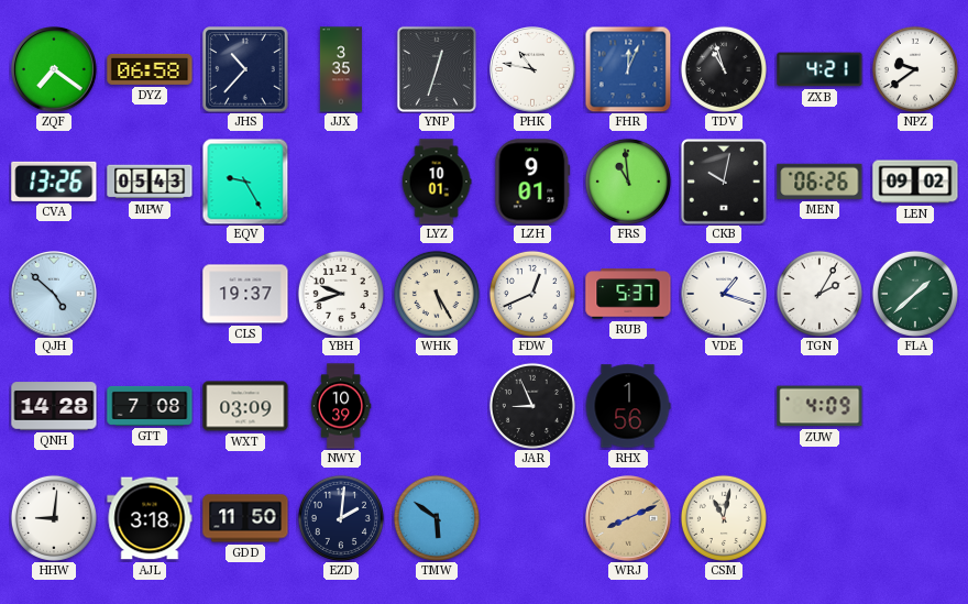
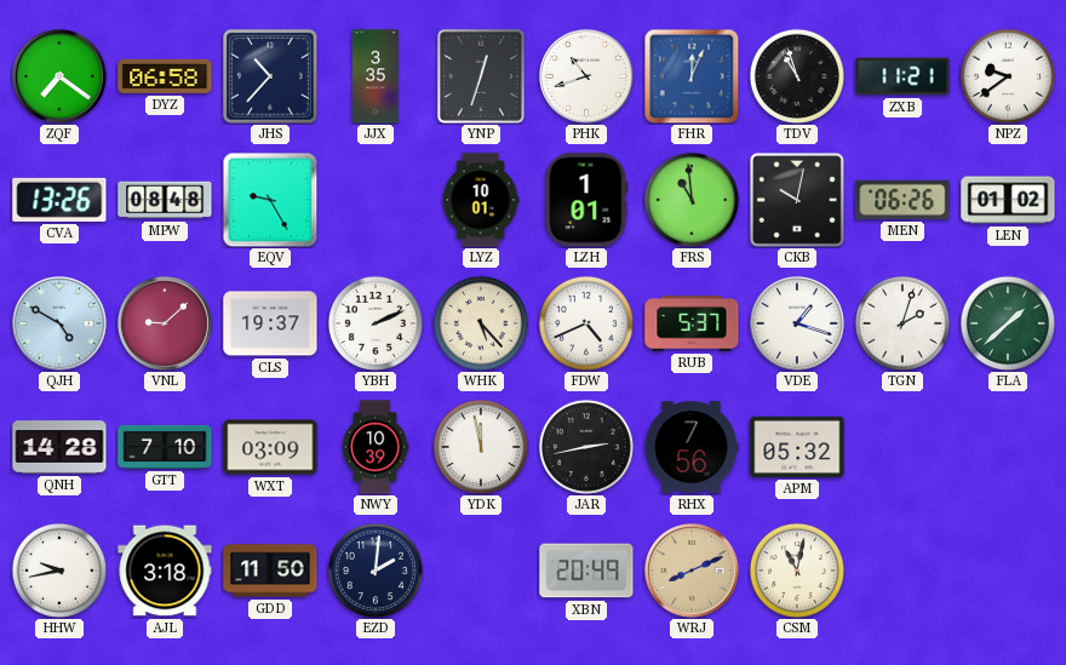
PHK: 10:47 -> 10:42
ZXB: 4:21 -> 11:21
MPW: 05:43 -> 08:48
LZH: 9:01 -> 1:01
LEN: 09:02 -> 01:02
QJH: 4:52 -> 4:50
VNL: none -> 9:08
YBH: 9:42 -> 2:11
WHK: 5:25 -> 5:23
FDW: 12:41 -> 4:41
TGN: 2:05 -> 2:03
GTT: 7:08 -> 7:10
YDK: none -> 11:58
JAR: 8:56 -> 2:43
RHX: 1:56 -> 7:56
APM: none -> 05:32
ZUW: 4:09 -> none
HHW: 9:01 -> 9:43
TMW: 5:51 -> none
XBN: none -> 20:49
